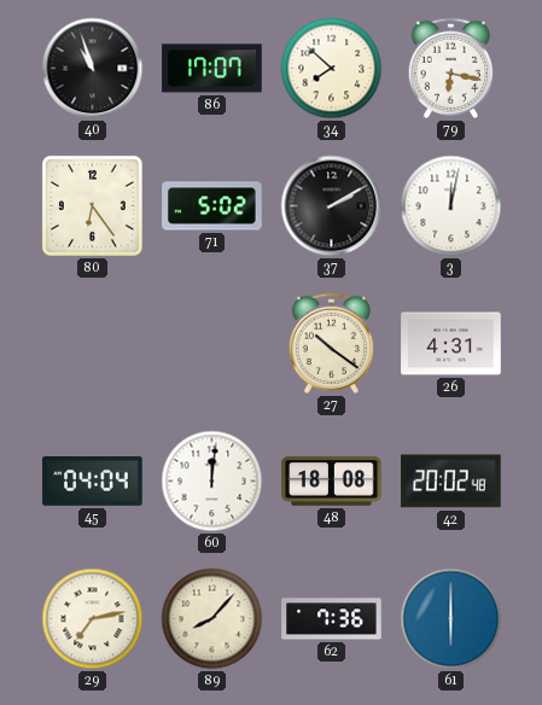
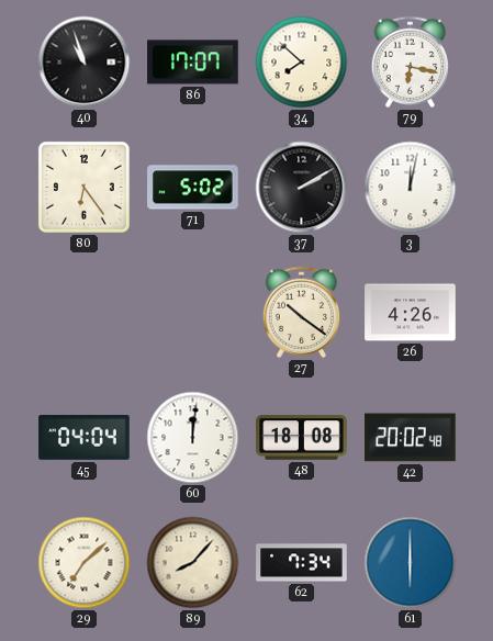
26: 4:31 -> 4:26
29: 7:13 -> 7:08
62: 7:36 -> 7:34
